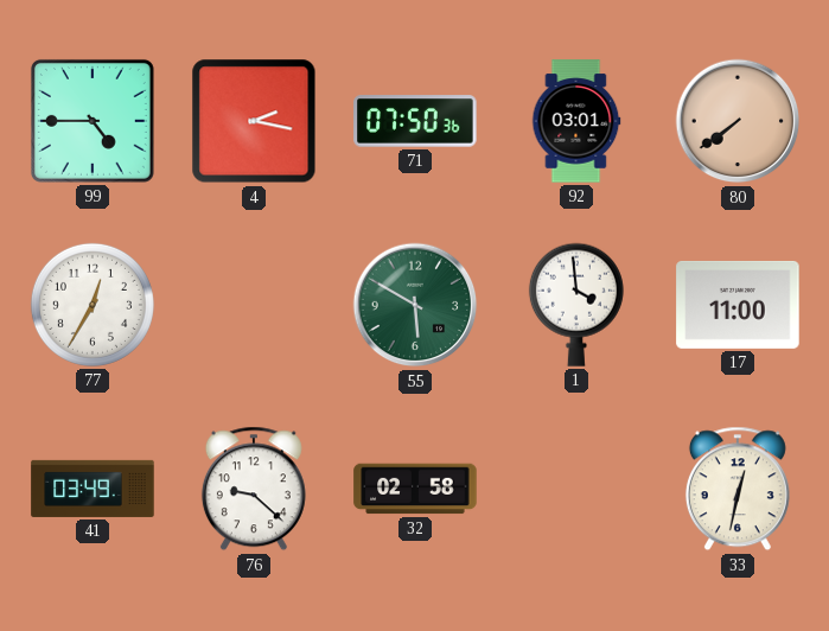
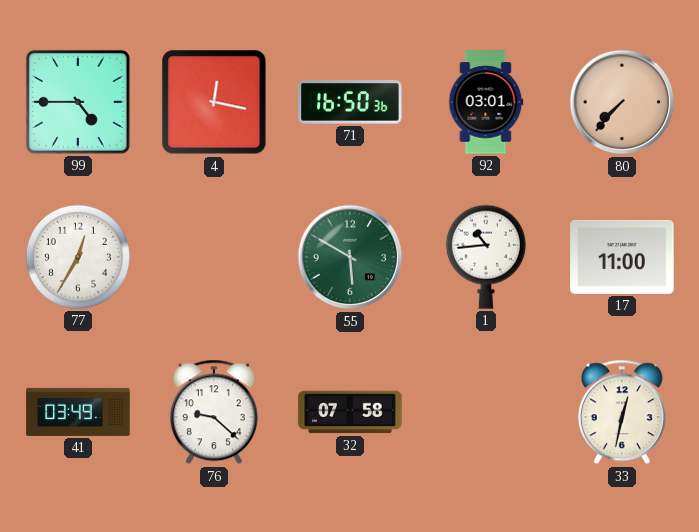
4: 2:17 -> 12:17
71: 07:50 -> 16:50
80: 7:39 -> 7:37
1: 3:59 -> 10:44
32: 02:58 -> 07:58
